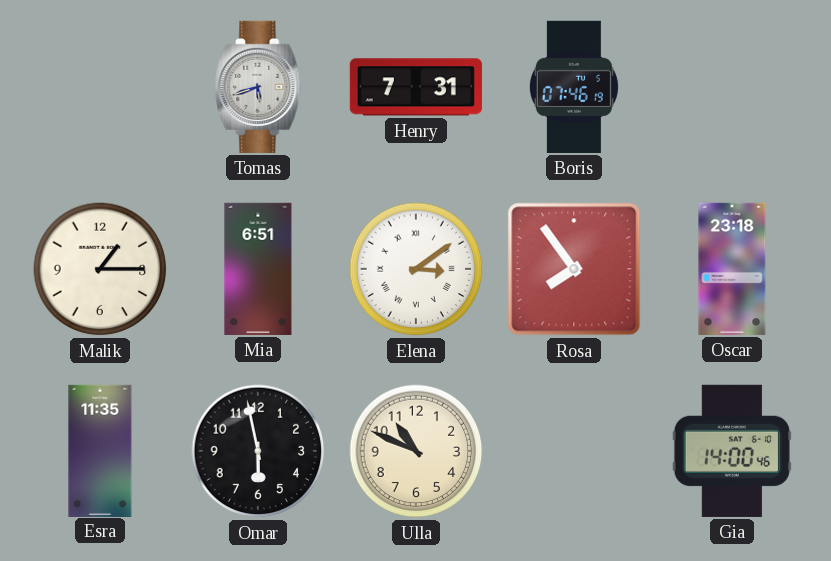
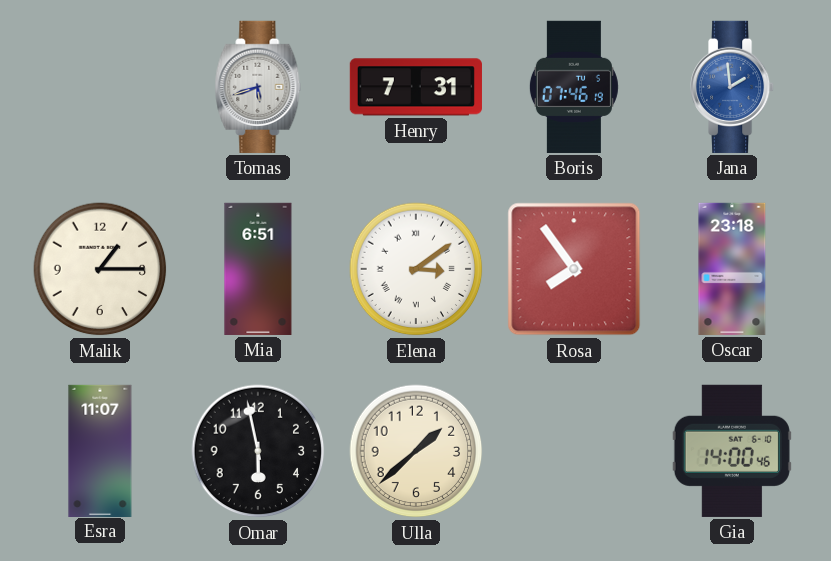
Jana: none -> 1:59
Esra: 11:35 -> 11:07
Ulla: 10:49 -> 1:38
